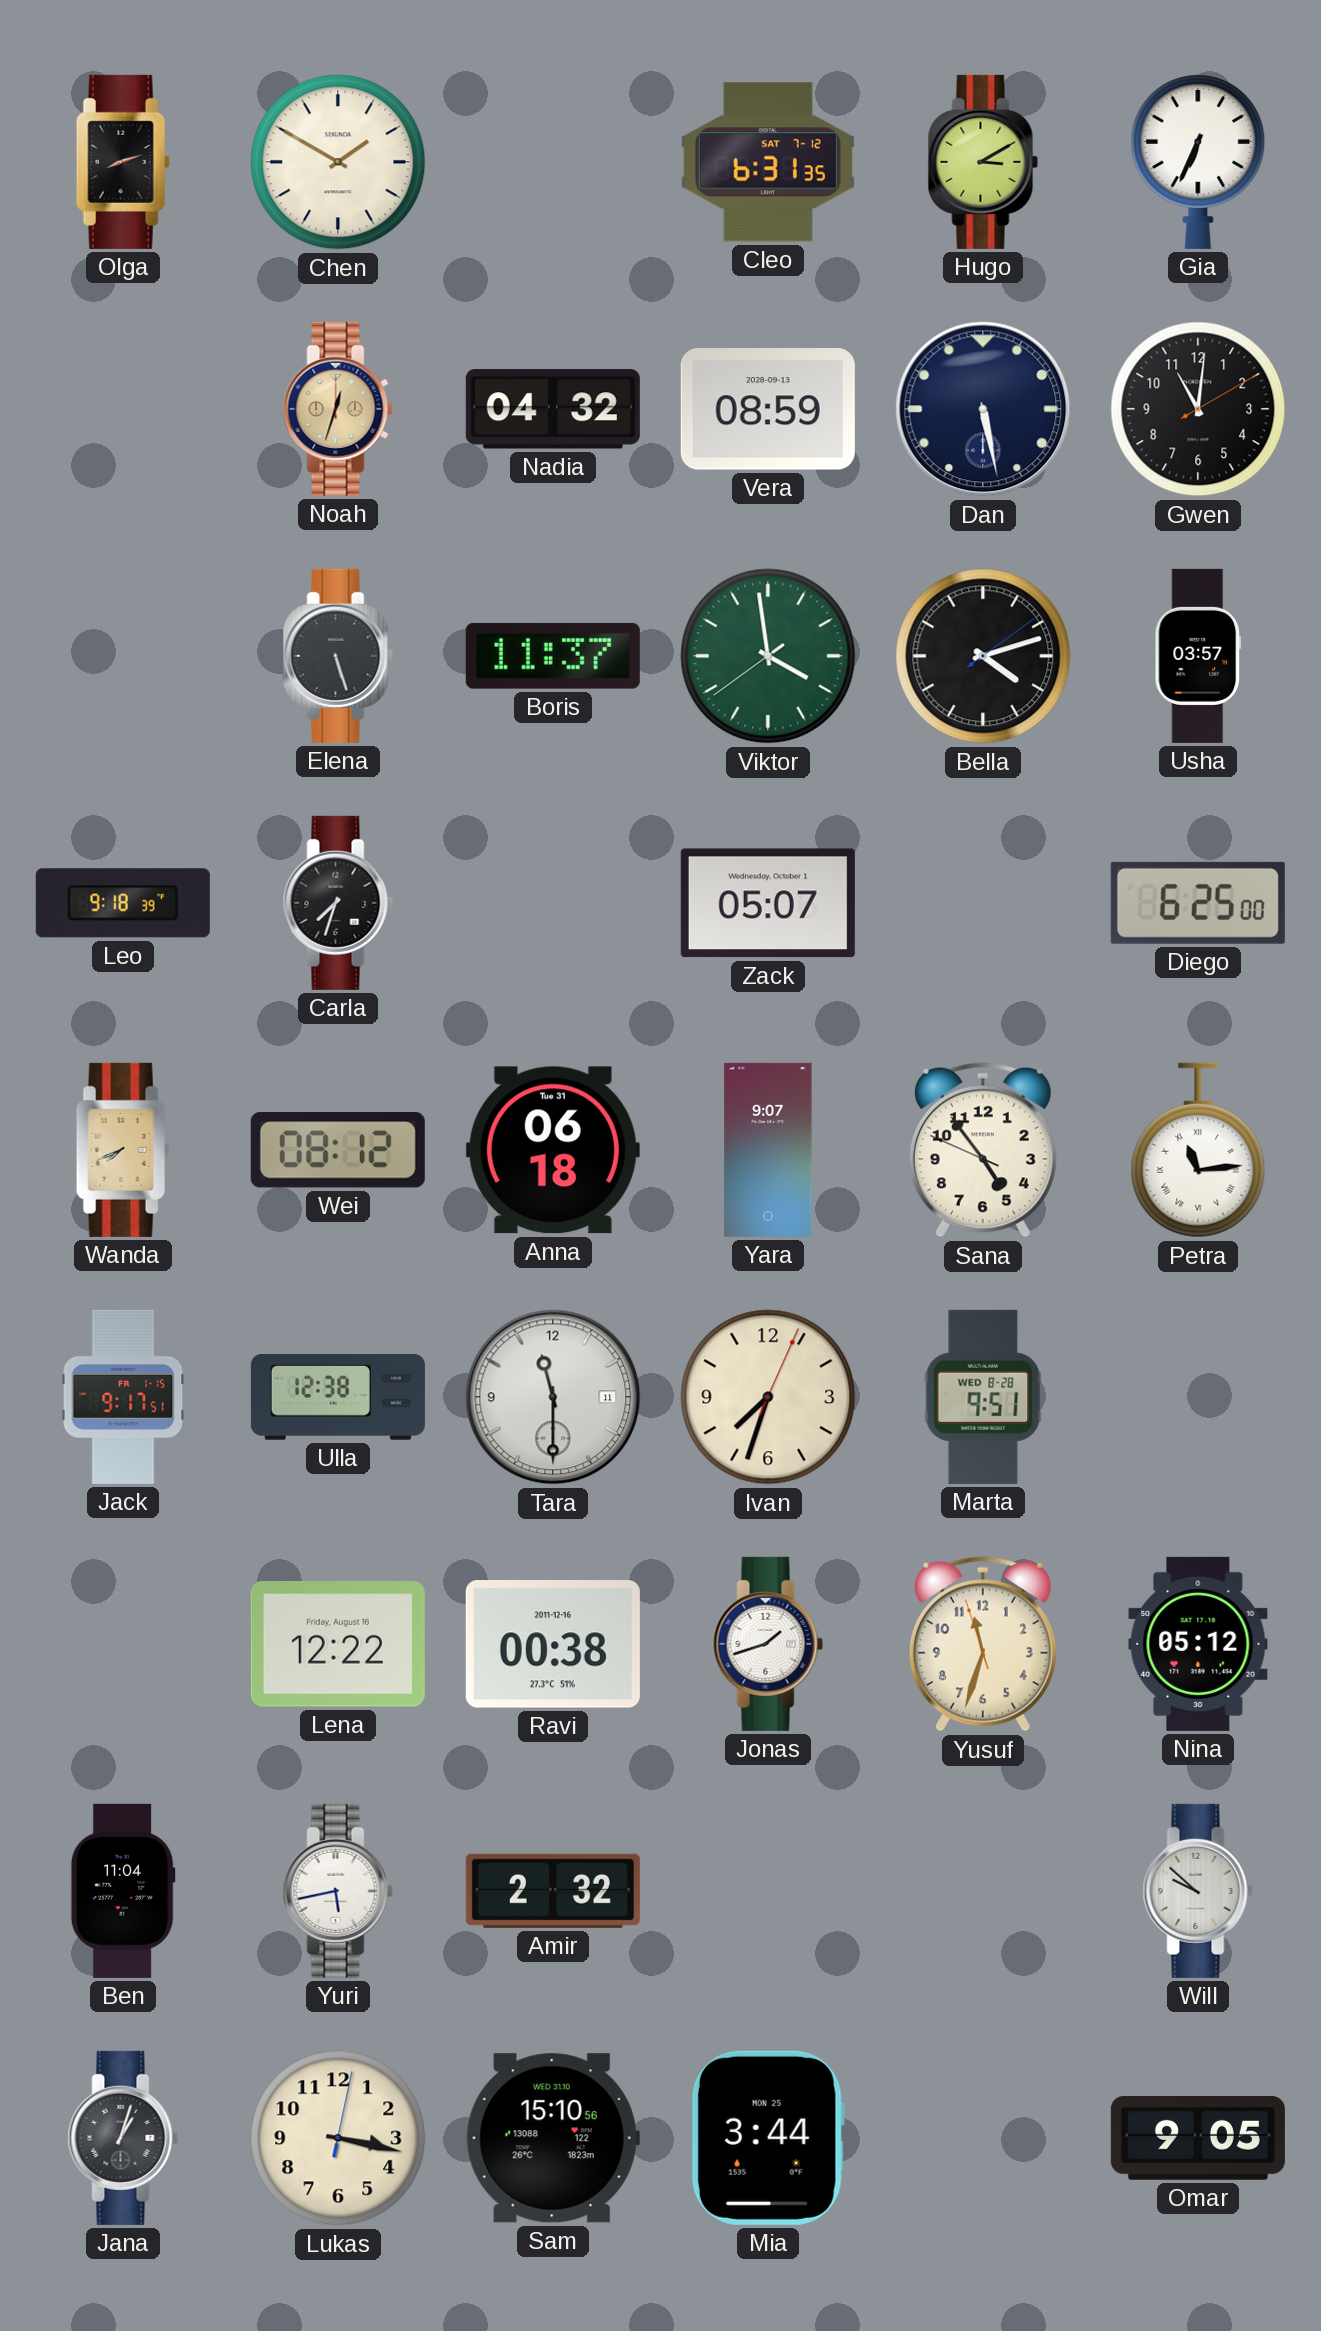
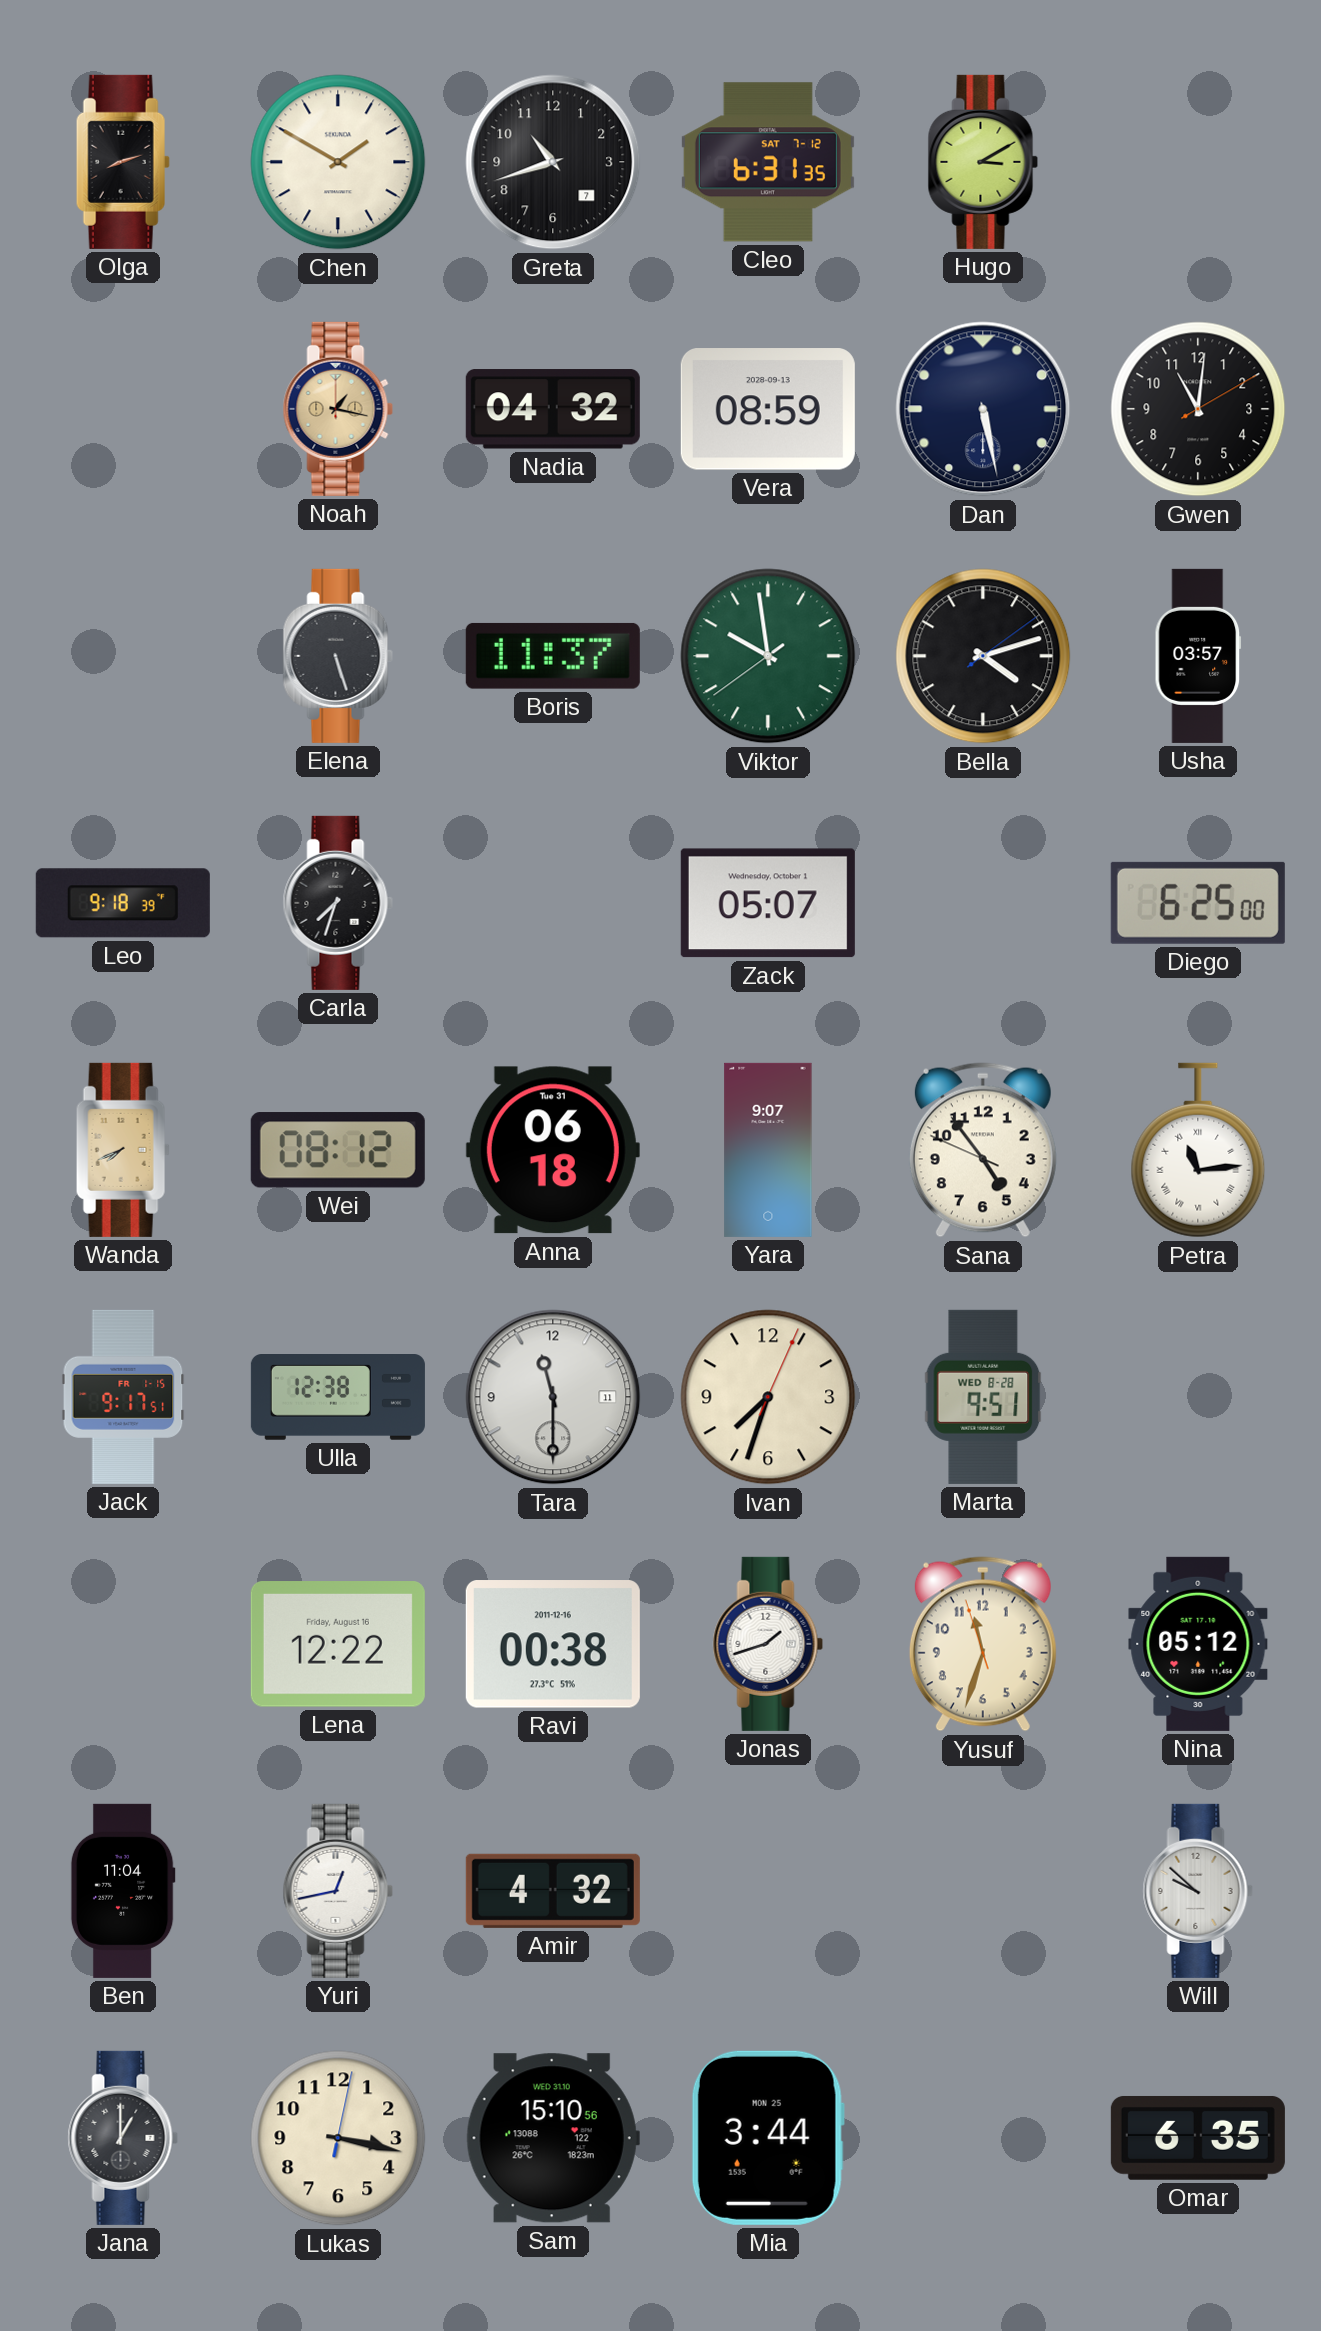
Greta: none -> 10:42
Gia: 6:34 -> none
Noah: 12:33 -> 1:17
Viktor: 3:58 -> 9:58
Yuri: 5:43 -> 12:43
Amir: 2:32 -> 4:32
Jana: 1:03 -> 1:00
Omar: 9:05 -> 6:35
